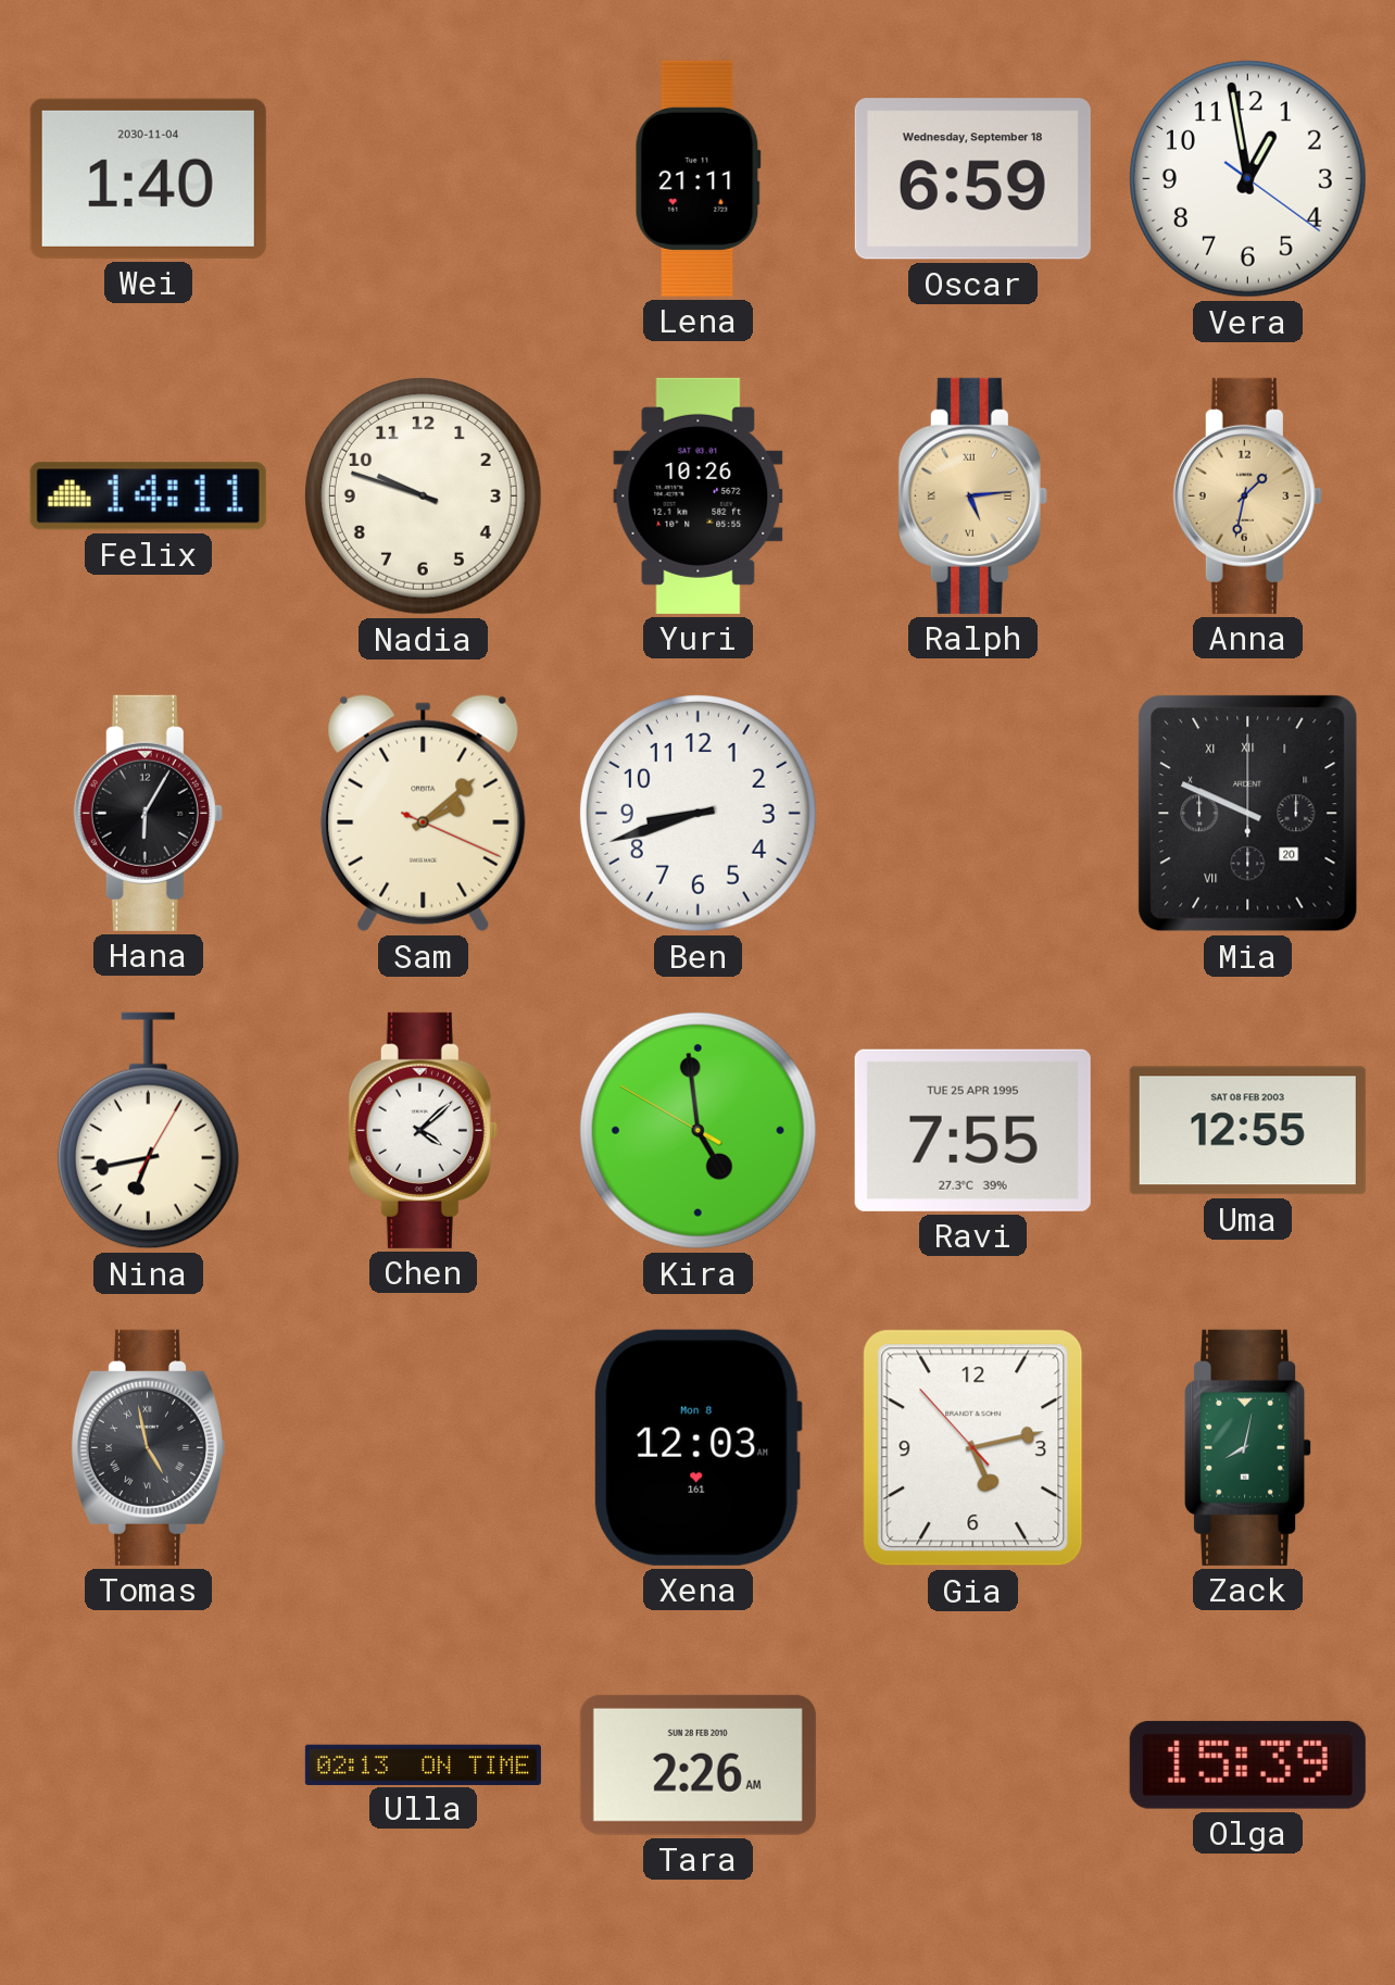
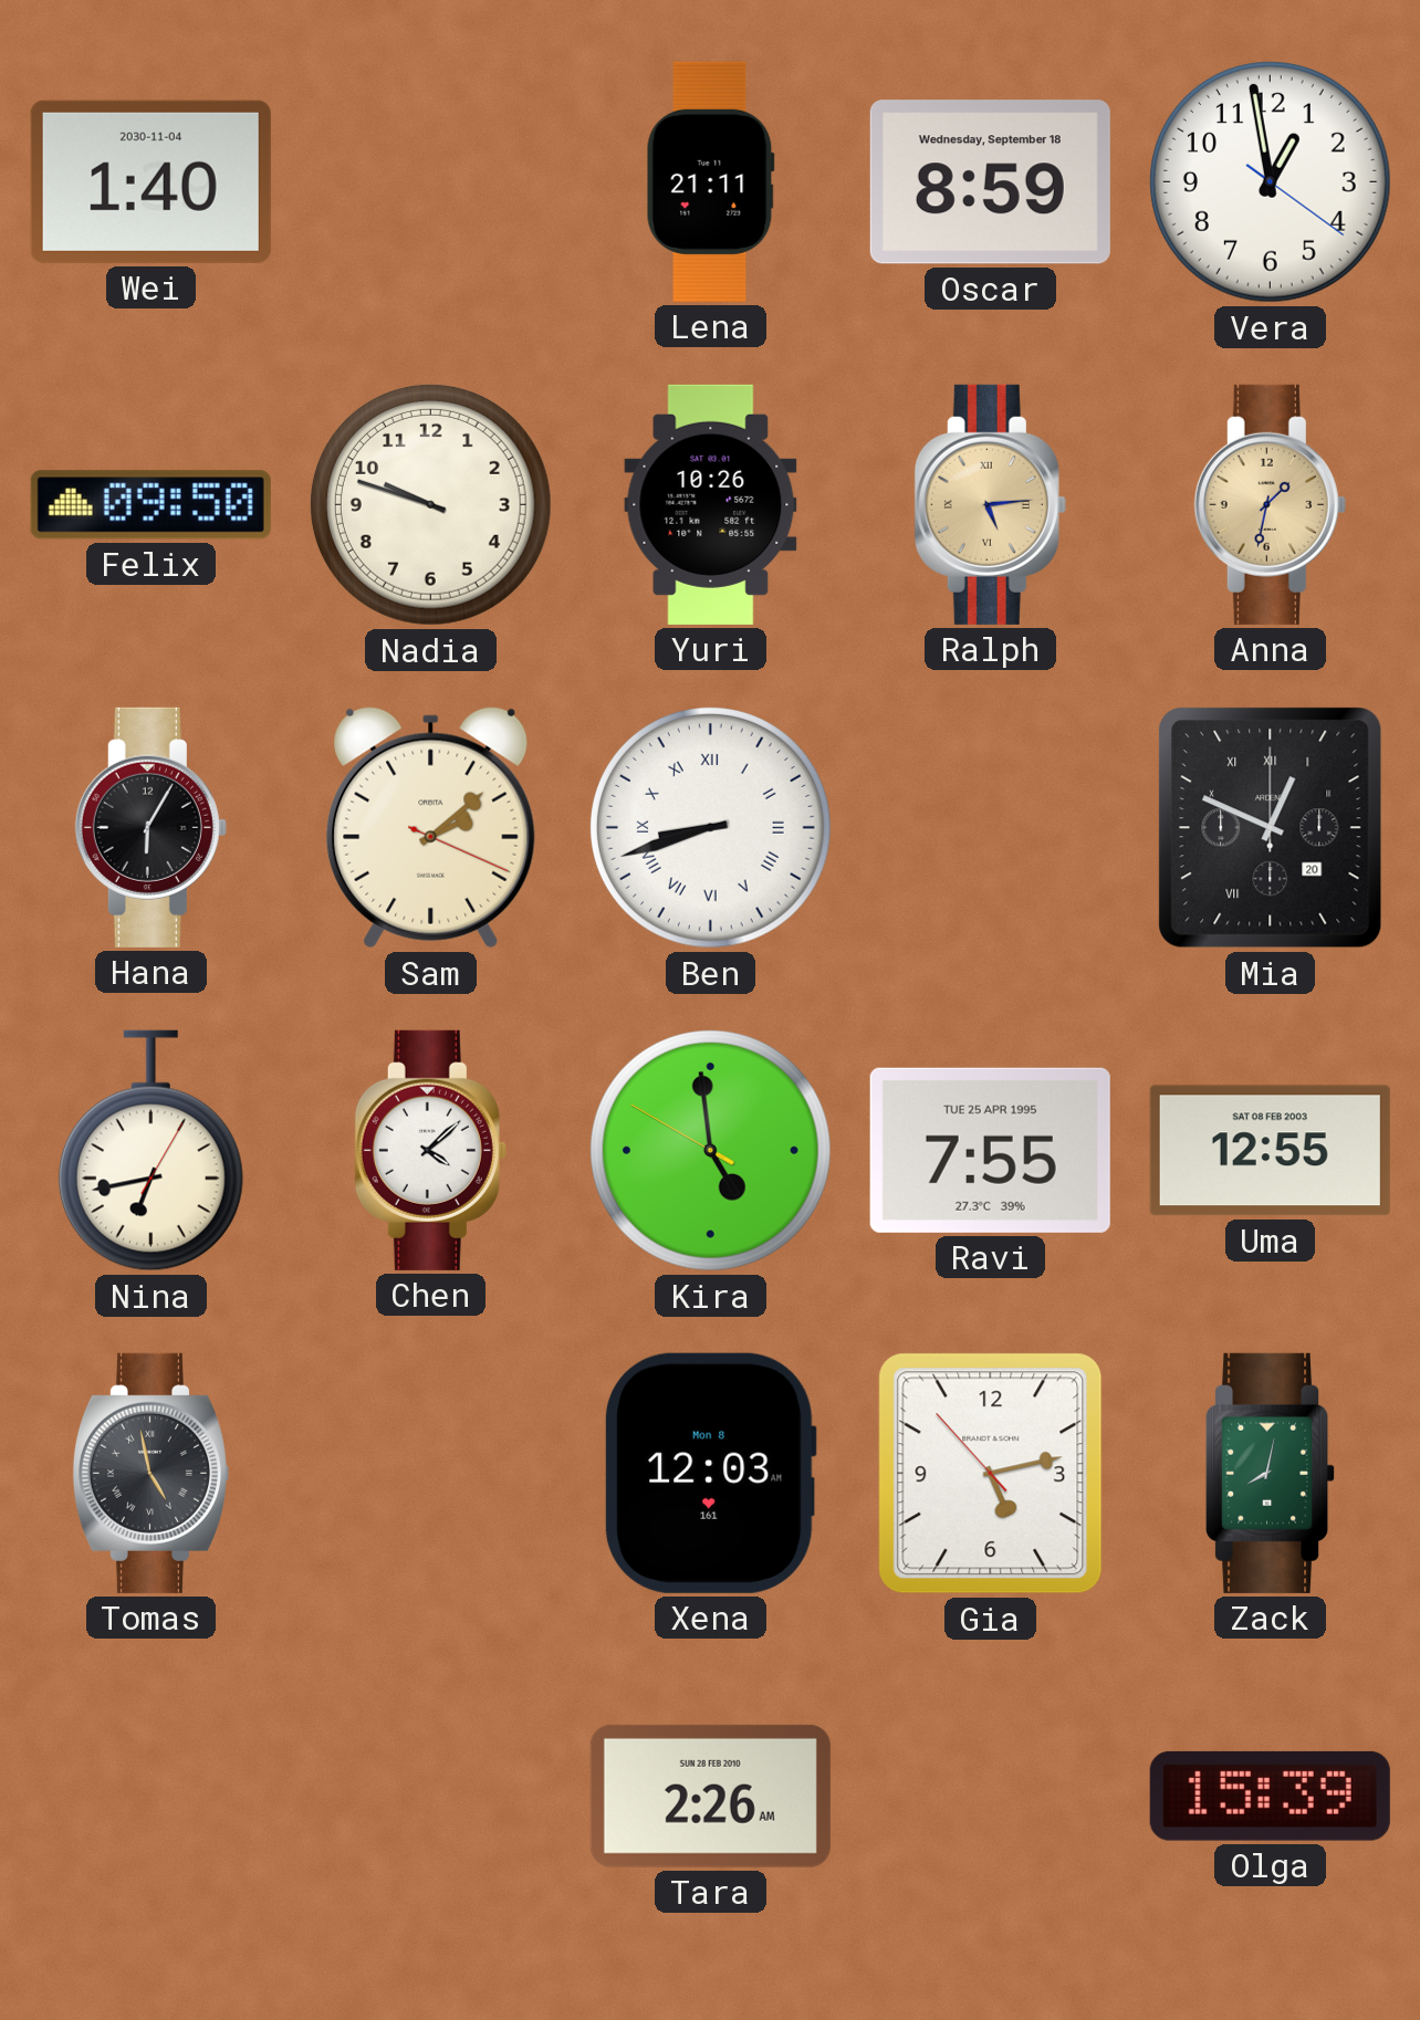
Oscar: 6:59 -> 8:59
Felix: 14:11 -> 09:50
Ben numerals: Arabic -> Roman
Mia: 9:49 -> 12:49
Ulla: 02:13 -> none
